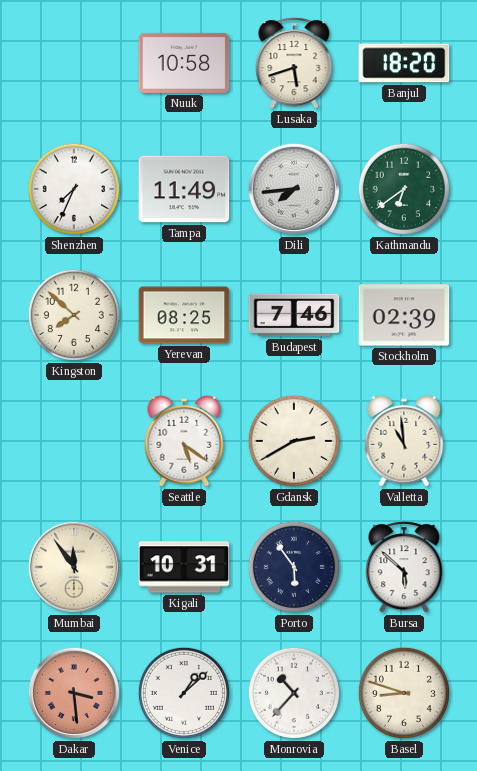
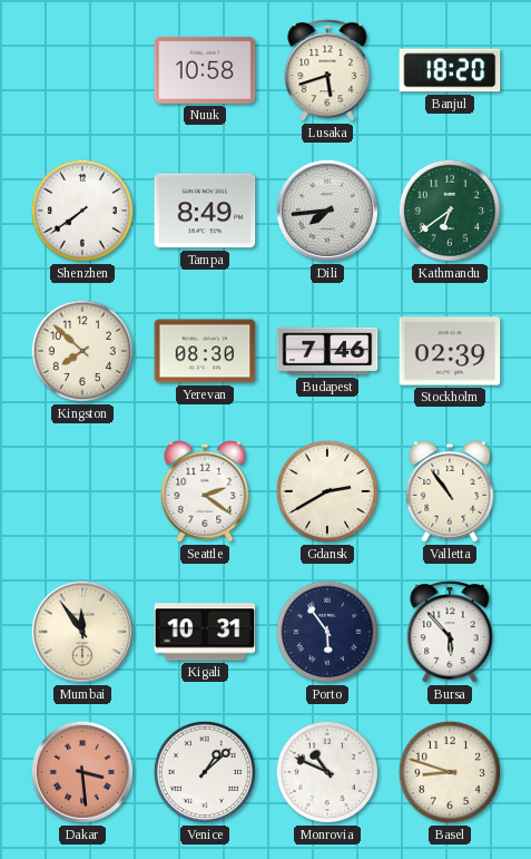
Shenzhen: 7:34 -> 7:39
Tampa: 11:49 -> 8:49
Yerevan: 08:25 -> 08:30
Seattle: 5:21 -> 2:21
Valletta: 10:59 -> 10:54
Bursa: 5:52 -> 5:53
Monrovia: 10:37 -> 10:49
